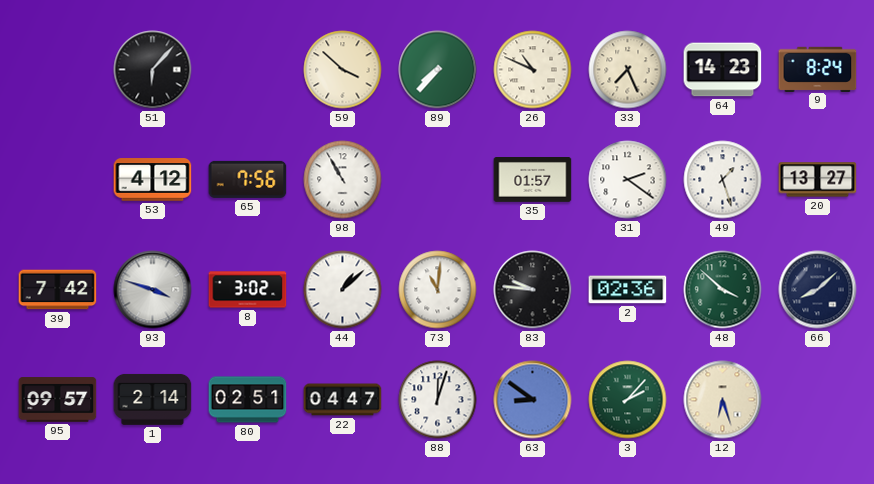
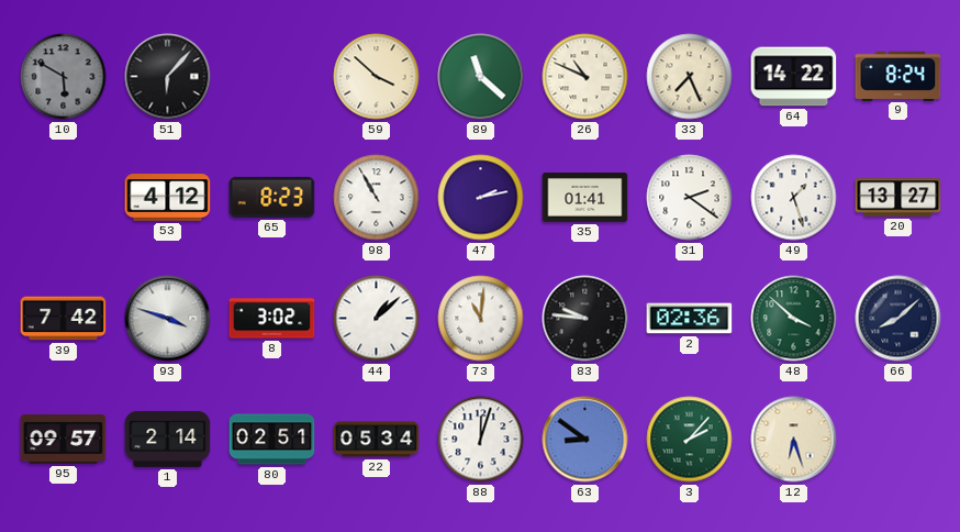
10: none -> 5:50
89: 7:37 -> 11:22
64: 14:23 -> 14:22
65: 7:56 -> 8:23
47: none -> 2:13
35: 01:57 -> 01:41
22: 04:47 -> 05:34
